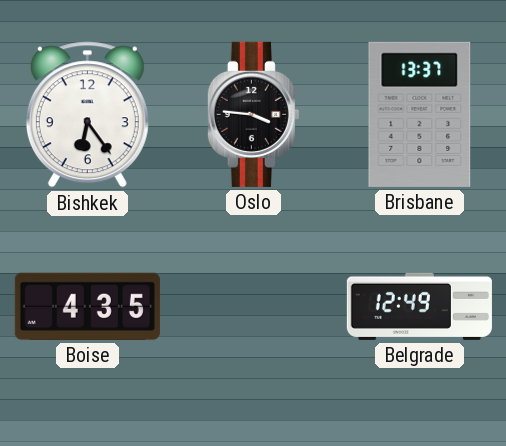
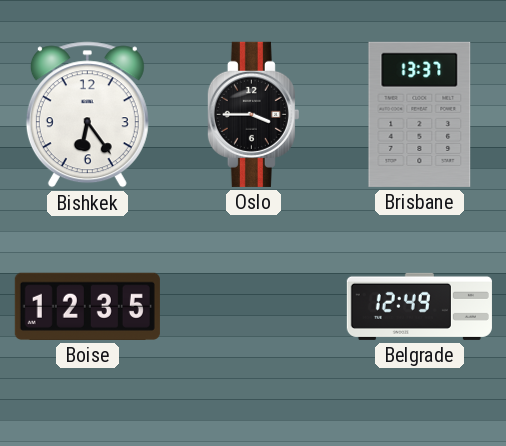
Oslo: 3:46 -> 3:45
Boise: 4:35 -> 12:35
